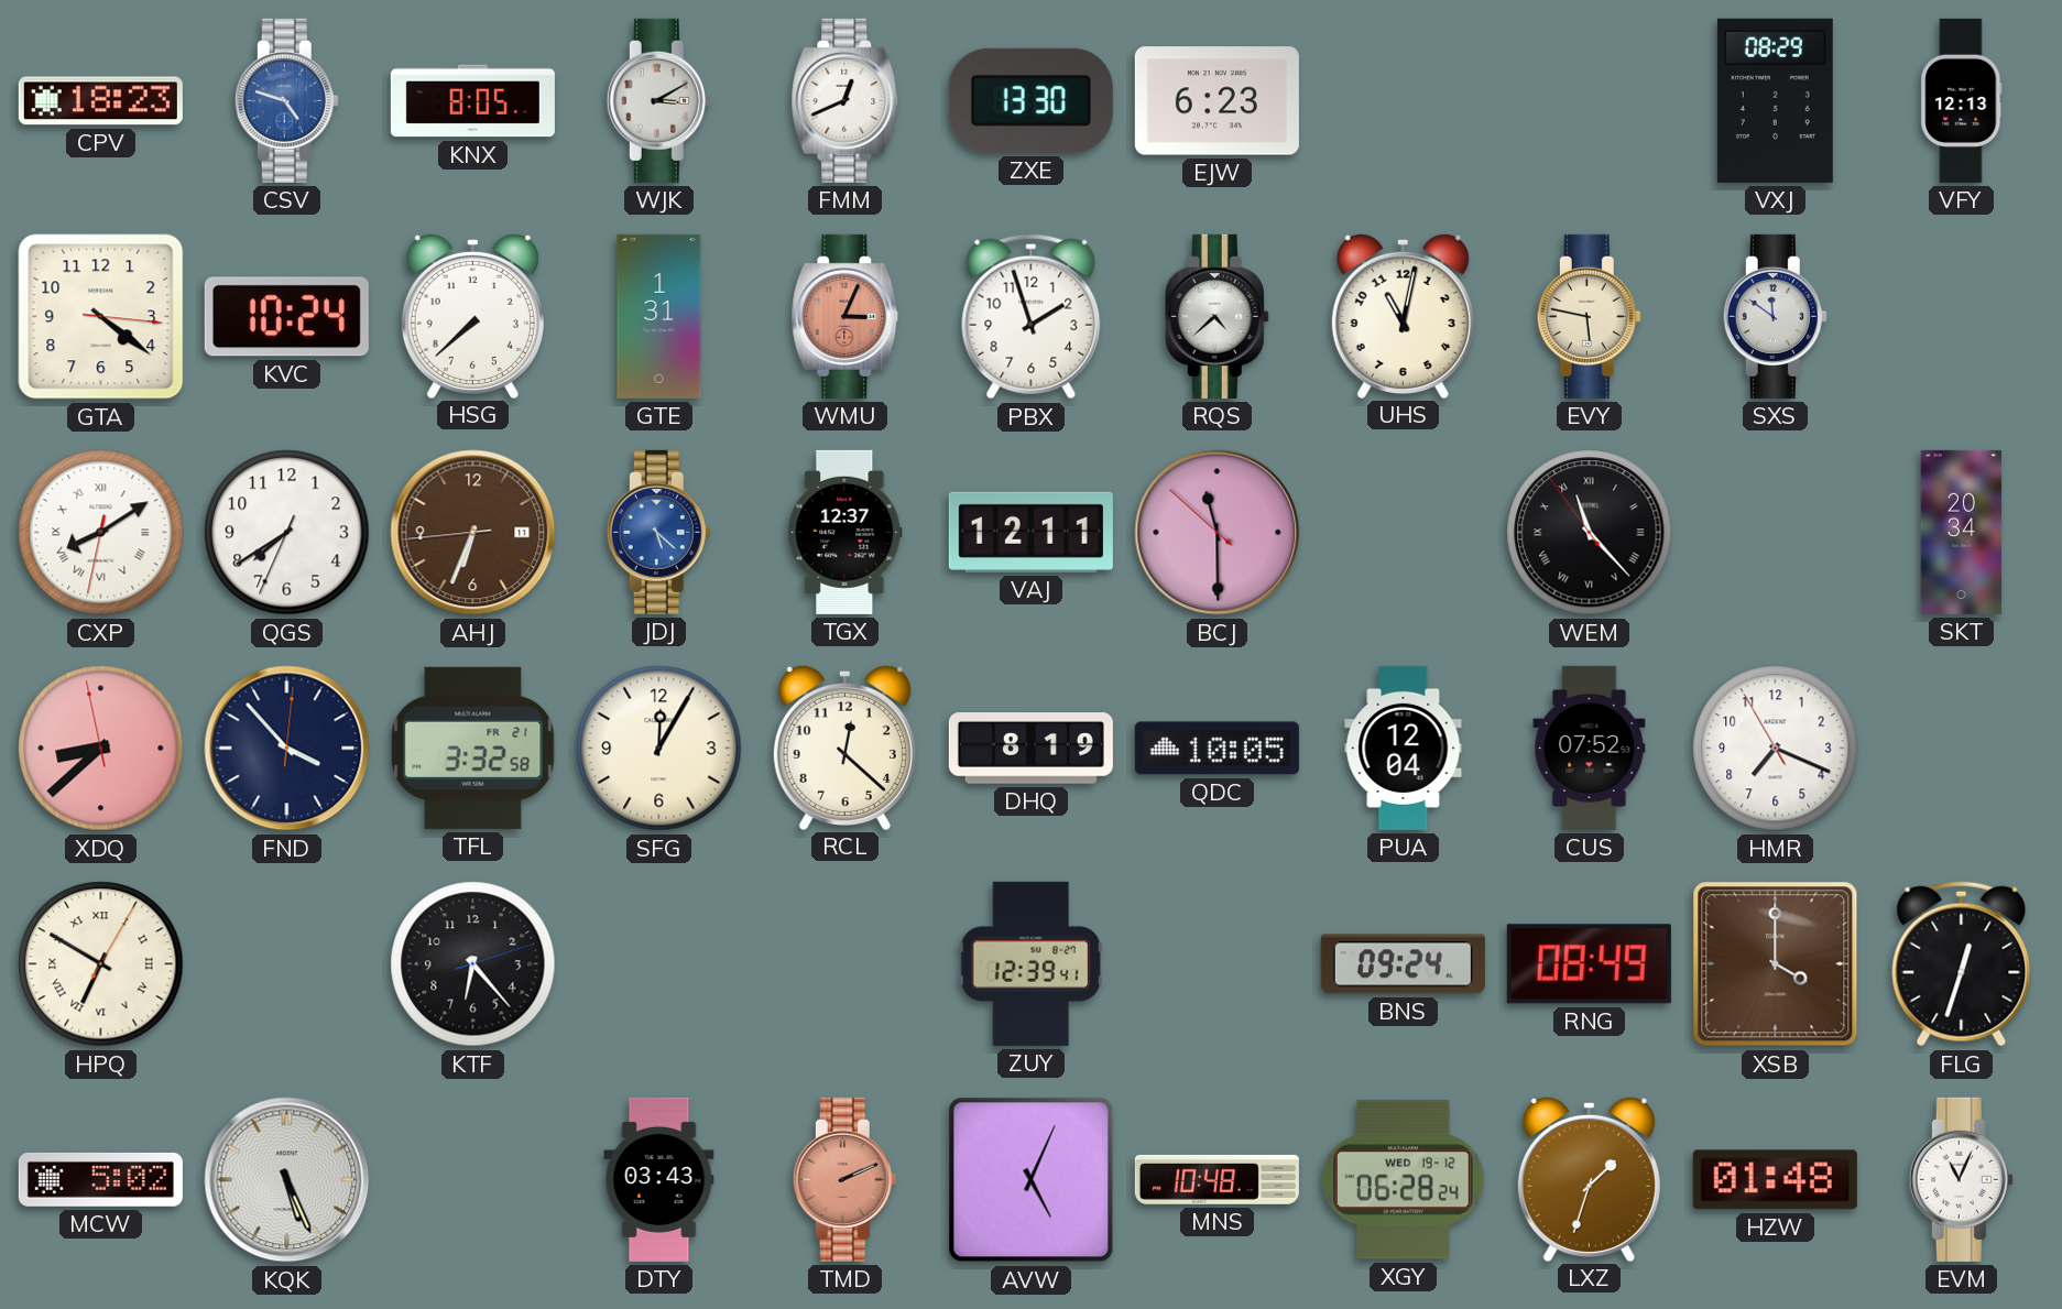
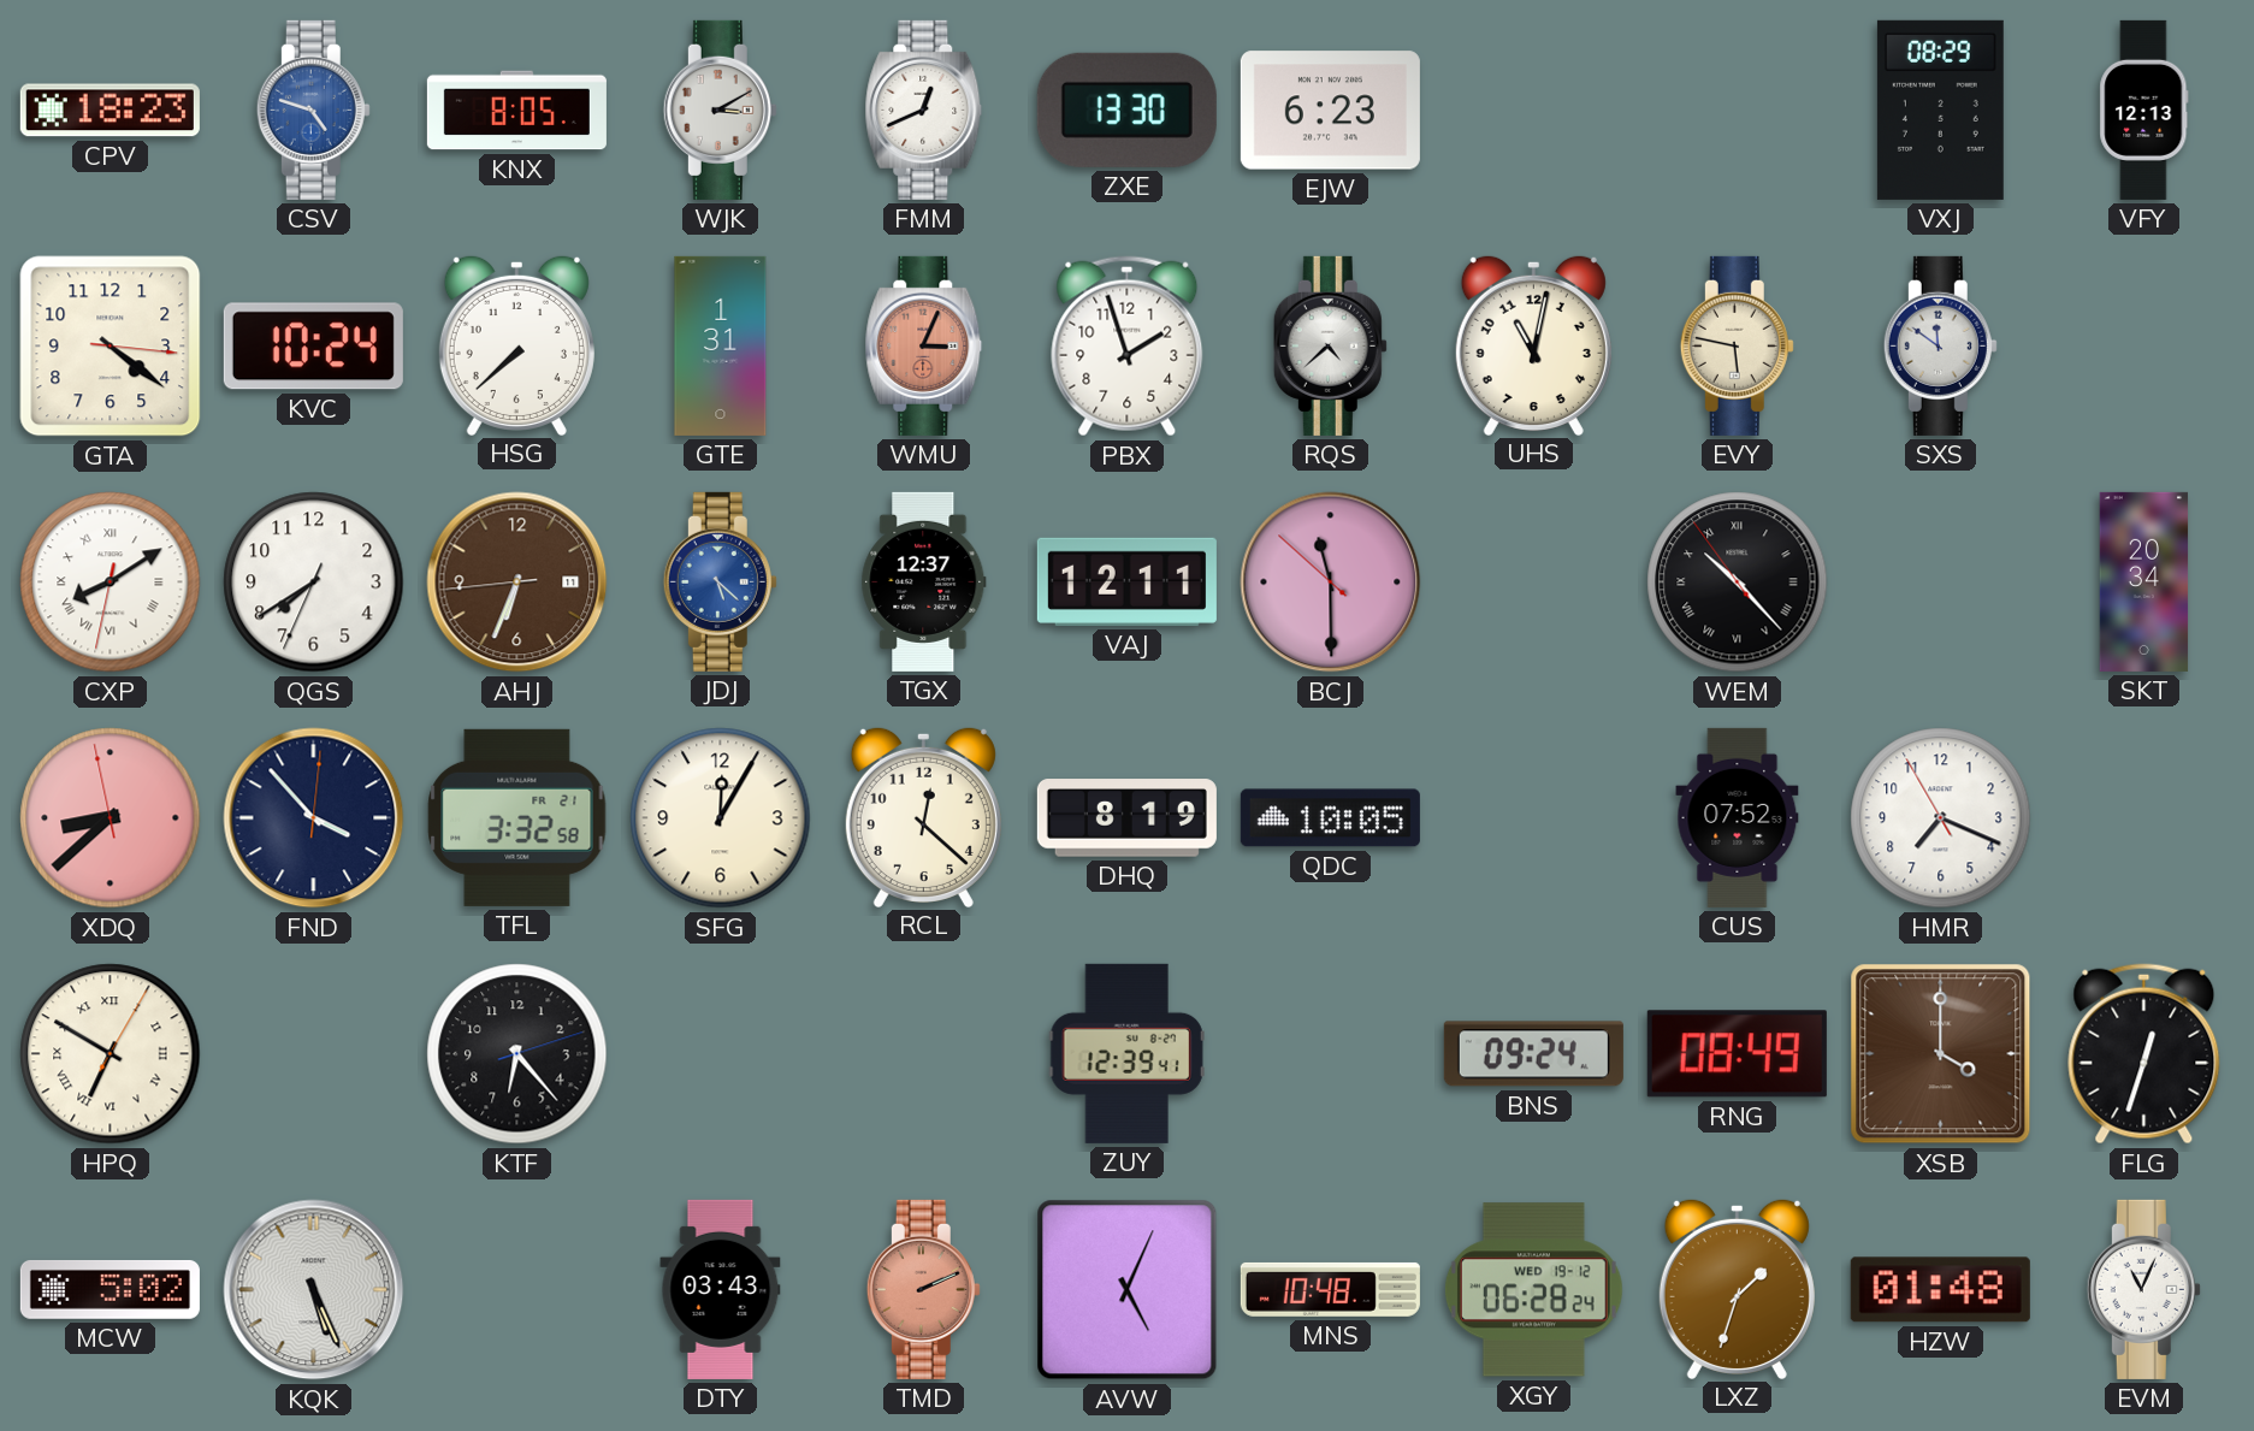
WEM: 11:22 -> 10:22
PUA: 12:04 -> none
